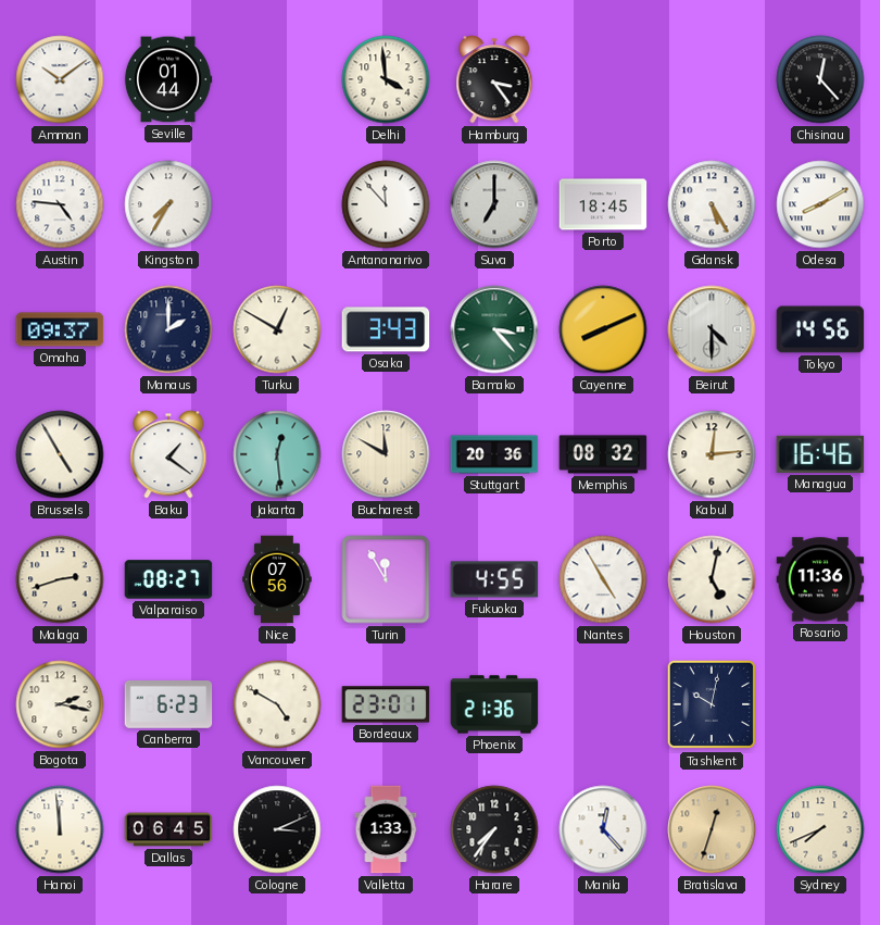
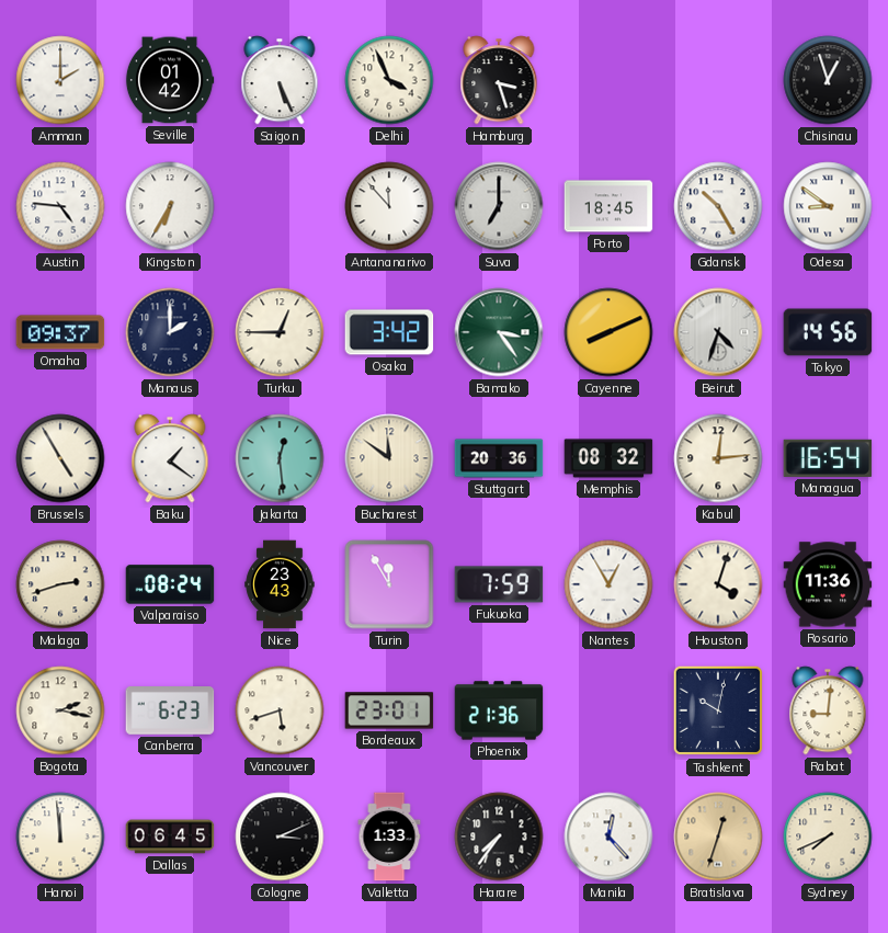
Amman: 10:09 -> 2:00
Seville: 01:44 -> 01:42
Saigon: none -> 5:26
Delhi: 3:59 -> 3:56
Hamburg: 3:24 -> 3:27
Chisinau: 12:23 -> 12:57
Kingston: 7:35 -> 6:35
Gdansk: 5:25 -> 10:25
Odesa: 8:10 -> 8:51
Turku: 12:50 -> 12:45
Osaka: 3:43 -> 3:42
Bamako: 3:23 -> 3:24
Beirut: 4:30 -> 4:33
Bucharest: 11:50 -> 11:51
Managua: 16:46 -> 16:54
Valparaiso: 08:27 -> 08:24
Nice: 07:56 -> 23:43
Fukuoka: 4:55 -> 7:59
Nantes: 4:55 -> 12:55
Houston: 5:02 -> 4:03
Vancouver: 4:50 -> 5:42
Rabat: none -> 9:01
